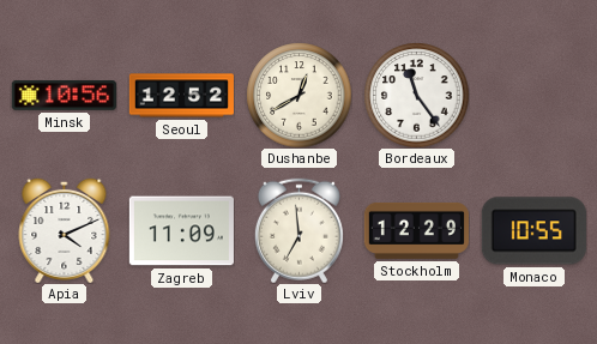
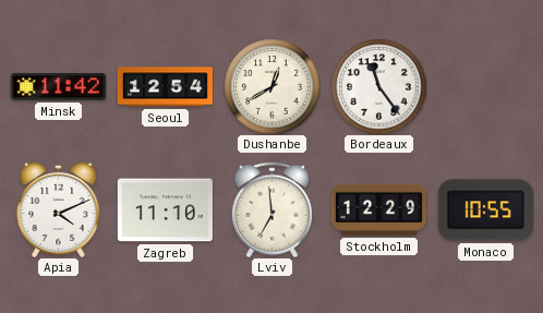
Minsk: 10:56 -> 11:42
Seoul: 12:52 -> 12:54
Zagreb: 11:09 -> 11:10
